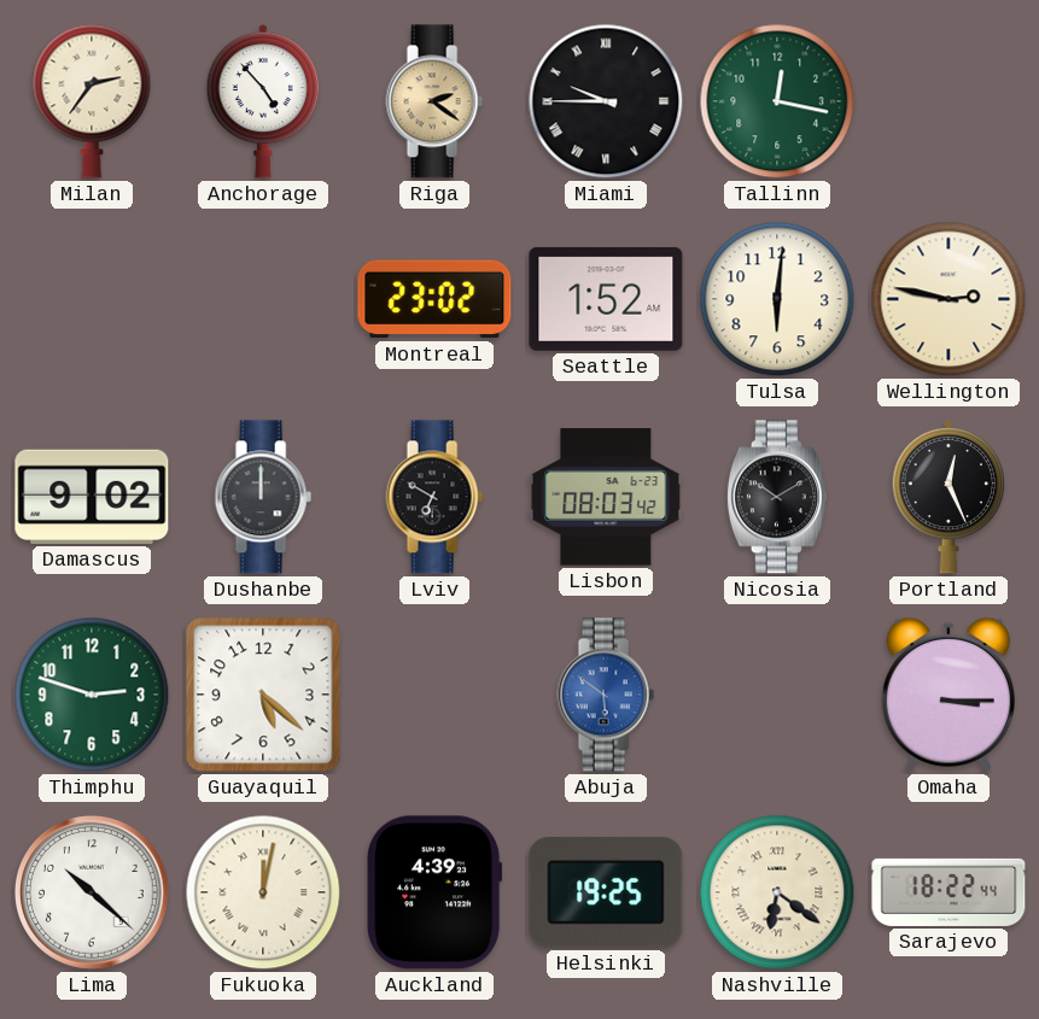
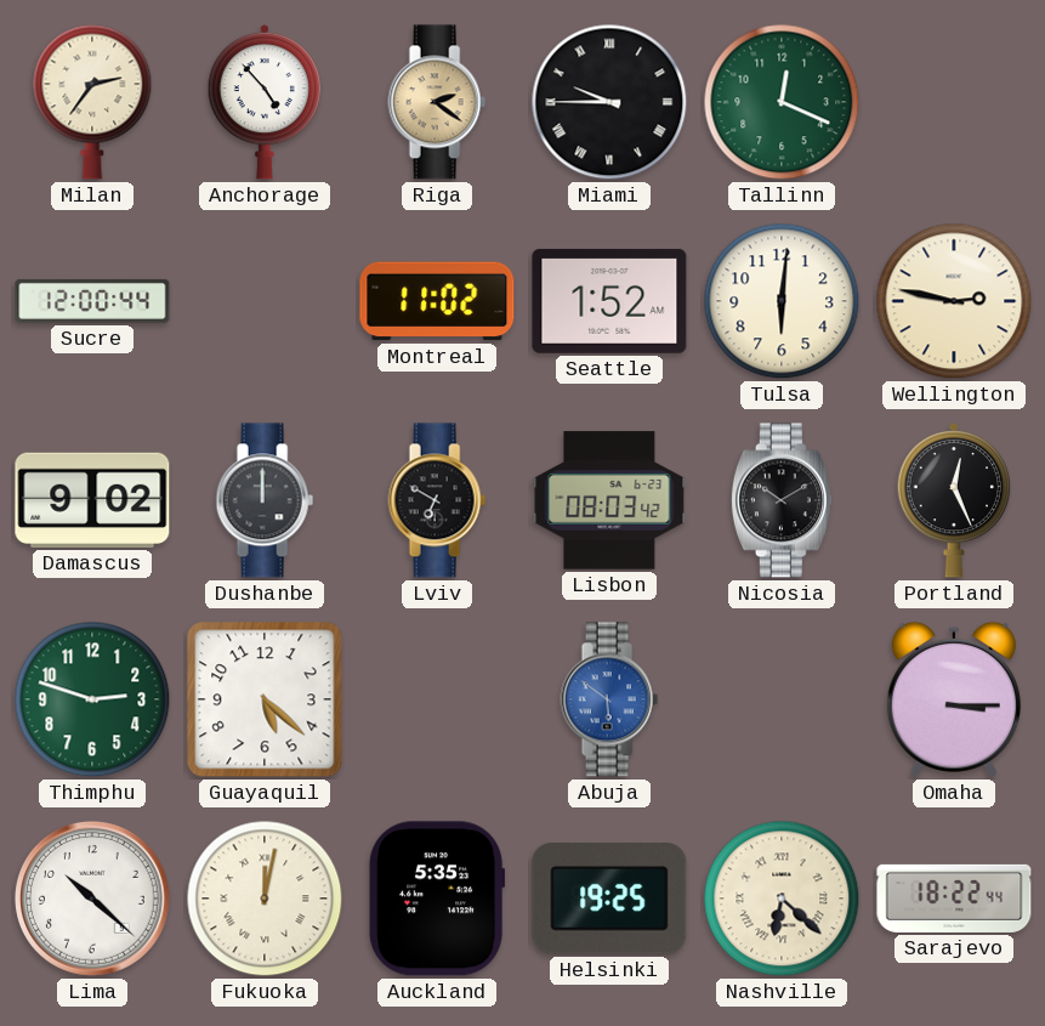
Tallinn: 12:17 -> 12:19
Sucre: none -> 12:00
Montreal: 23:02 -> 11:02
Auckland: 4:39 -> 5:35
Nashville: 6:21 -> 6:22
